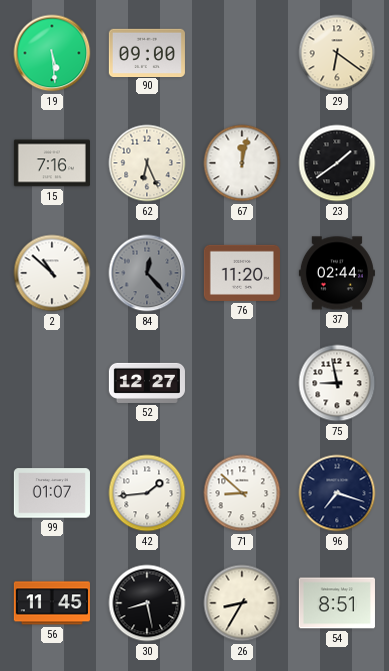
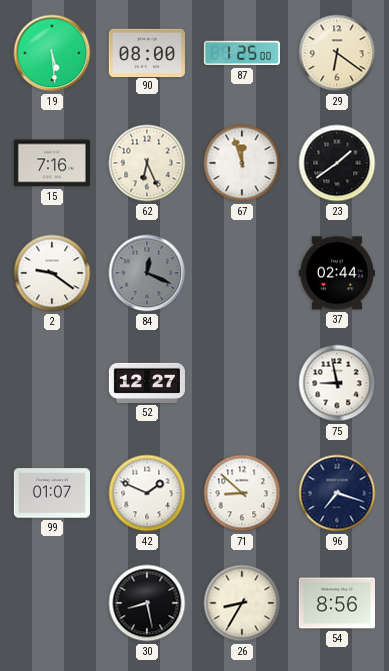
90: 09:00 -> 08:00
87: none -> 1:25
67: 12:02 -> 11:57
2: 10:52 -> 9:21
84: 12:23 -> 12:19
76: 11:20 -> none
42: 1:44 -> 1:49
56: 11:45 -> none
54: 8:51 -> 8:56
